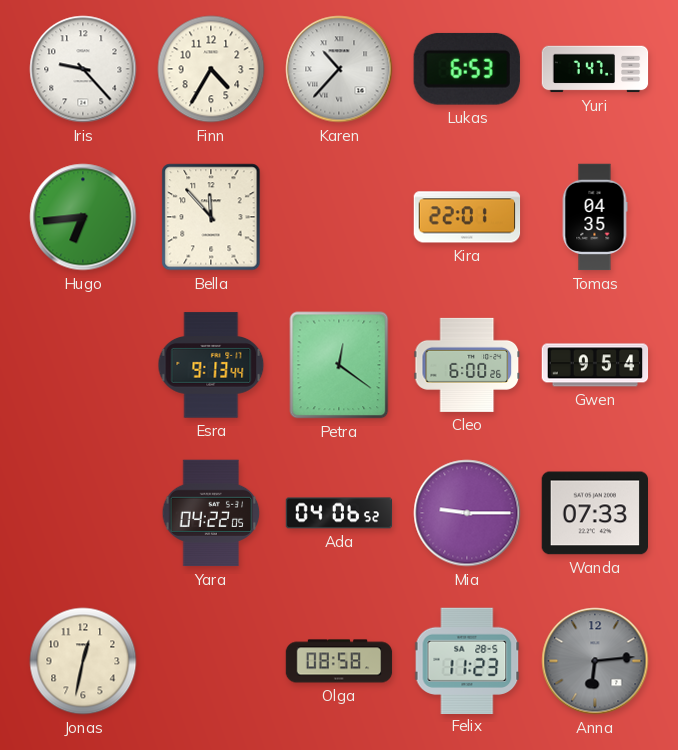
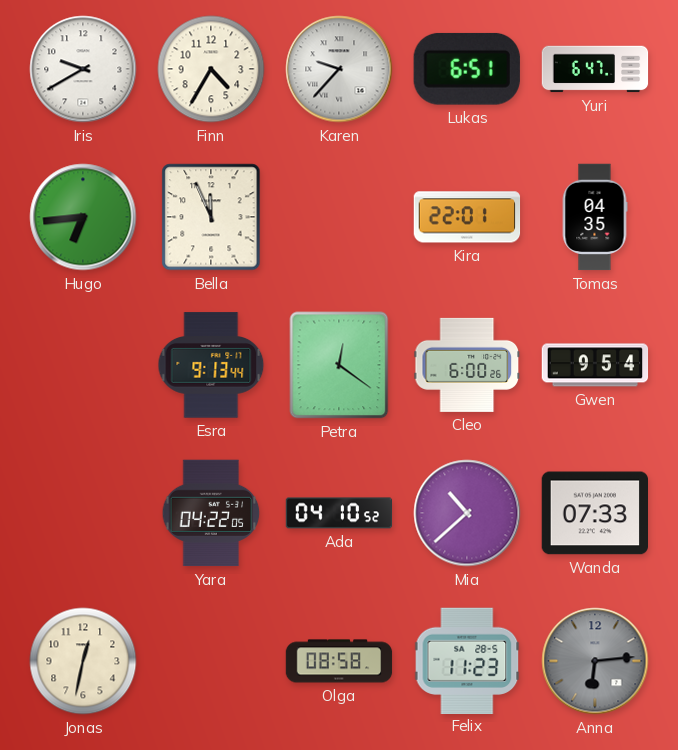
Iris: 9:23 -> 9:40
Karen: 10:37 -> 9:37
Lukas: 6:53 -> 6:51
Yuri: 7:47 -> 6:47
Bella: 11:53 -> 11:56
Ada: 04:06 -> 04:10
Mia: 9:15 -> 10:38
